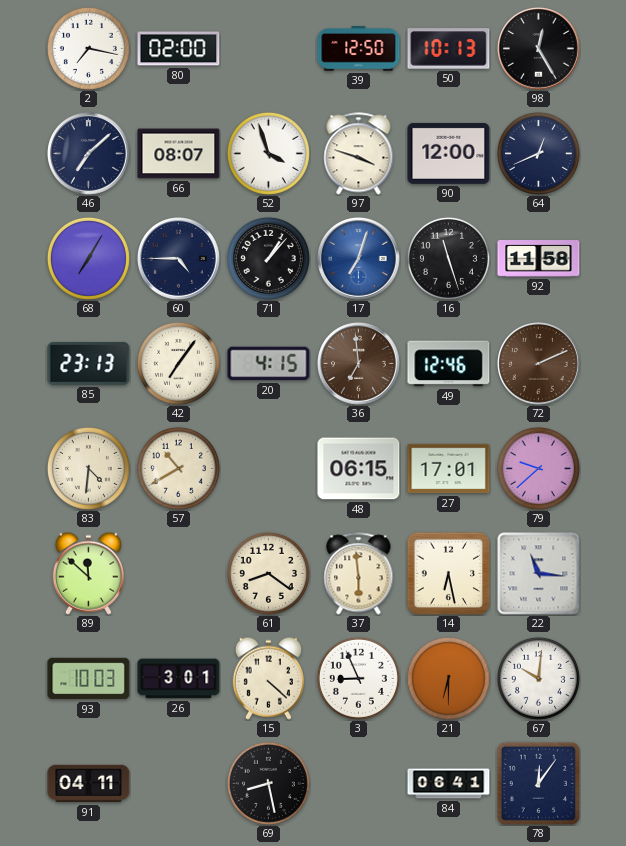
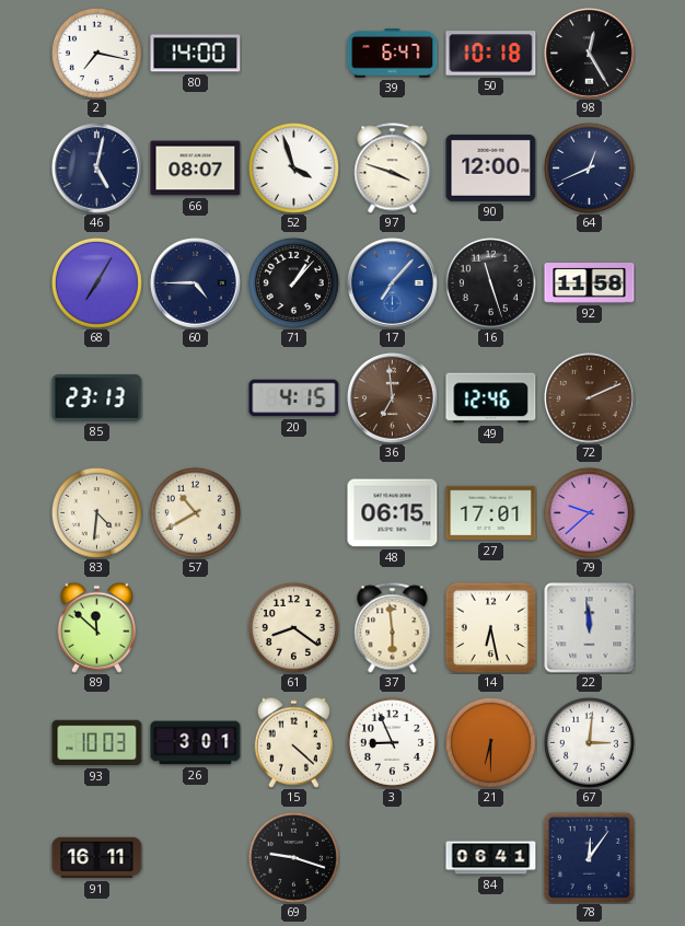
80: 02:00 -> 14:00
39: 12:50 -> 6:47
50: 10:13 -> 10:18
46: 7:08 -> 5:02
17: 7:03 -> 7:07
42: 7:06 -> none
22: 11:16 -> 11:59
67: 10:01 -> 3:01
91: 04:11 -> 16:11
69: 8:28 -> 9:18
